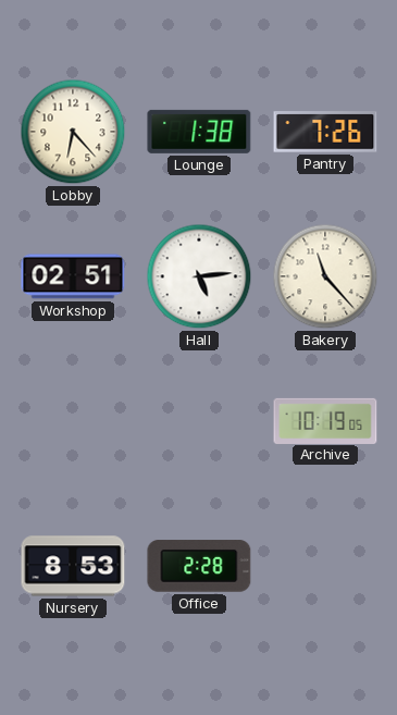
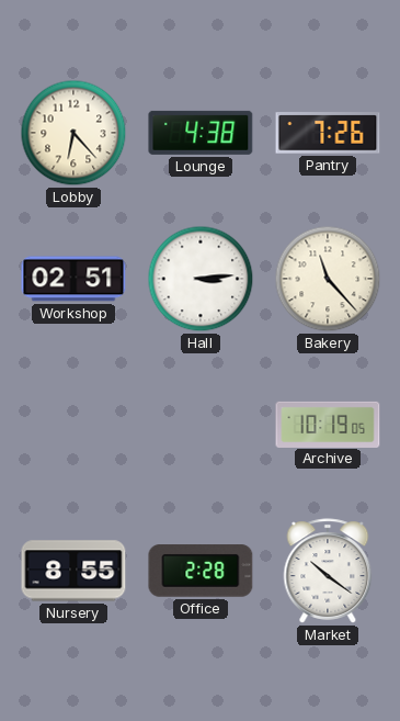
Lounge: 1:38 -> 4:38
Hall: 5:14 -> 3:14
Nursery: 8:53 -> 8:55
Market: none -> 10:21
